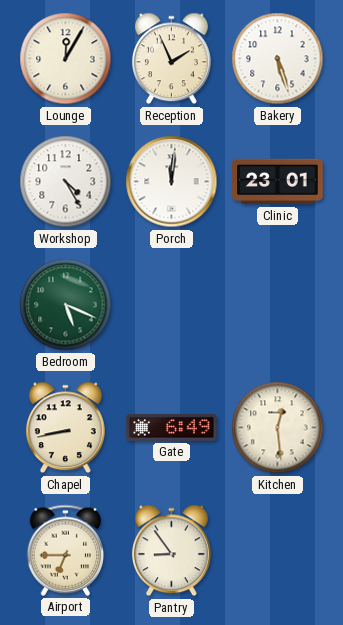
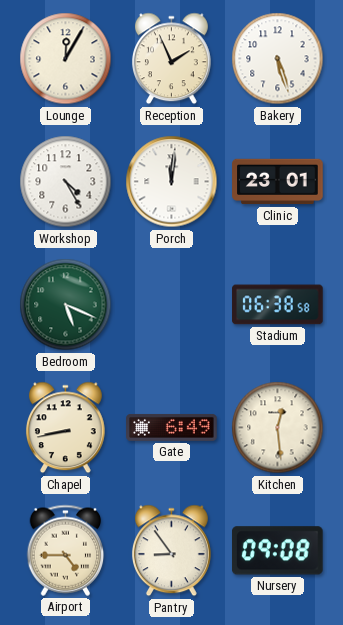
Stadium: none -> 06:38
Airport: 6:45 -> 4:45
Nursery: none -> 09:08
